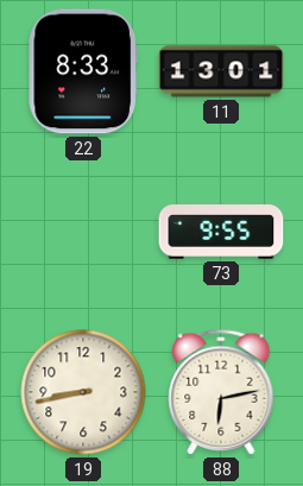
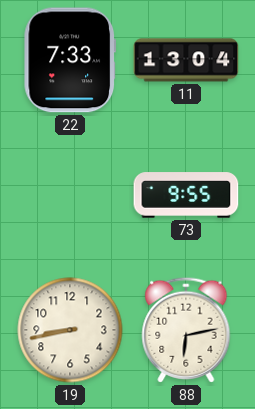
22: 8:33 -> 7:33
11: 13:01 -> 13:04
